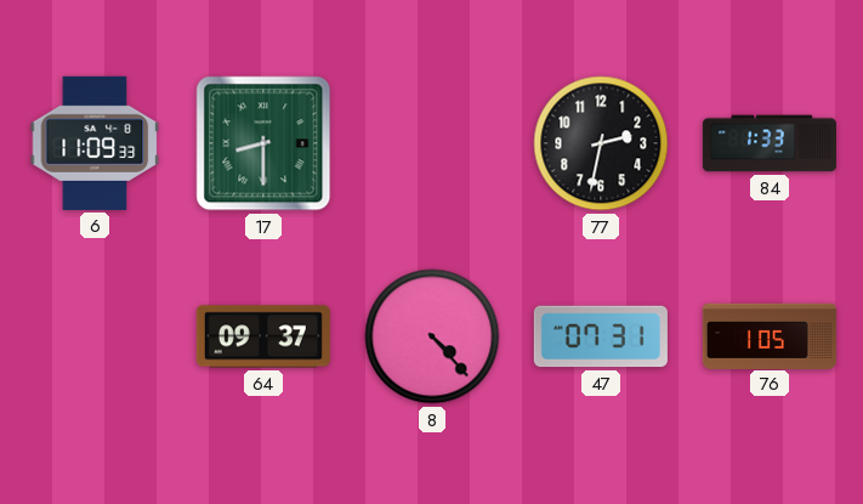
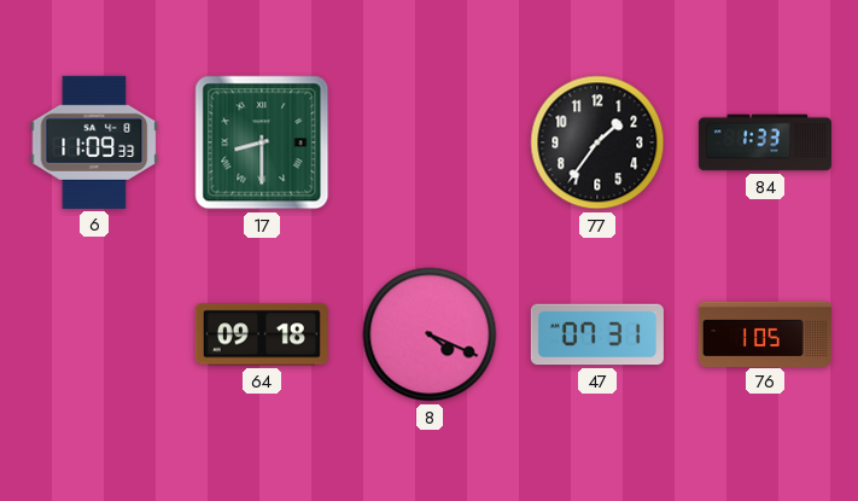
77: 2:32 -> 1:36
64: 09:37 -> 09:18
8: 4:23 -> 4:19
